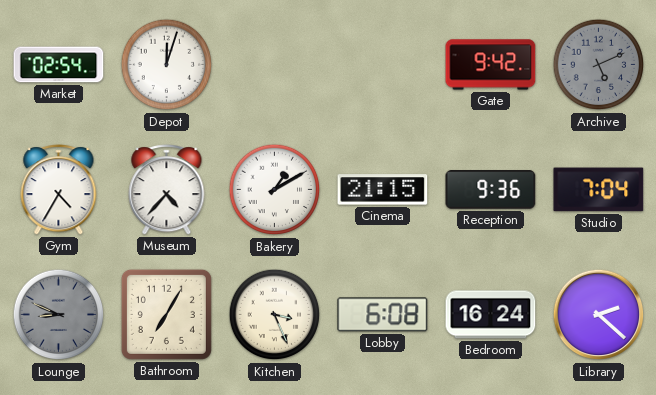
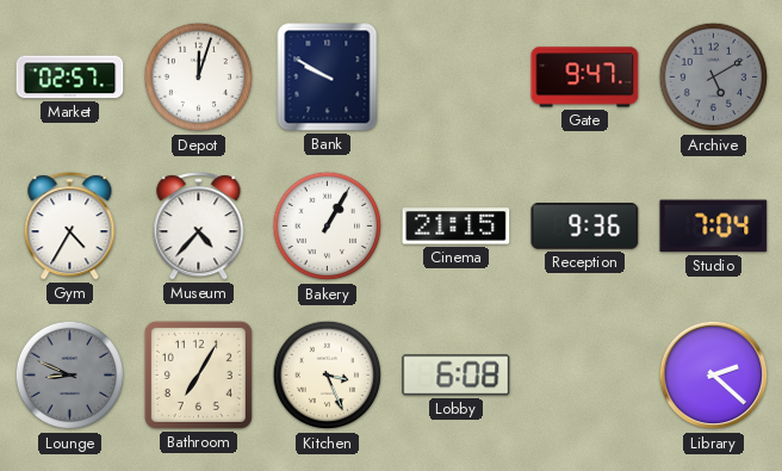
Market: 02:54 -> 02:57
Bank: none -> 9:50
Gate: 9:42 -> 9:47
Archive: 5:11 -> 5:10
Bakery: 1:10 -> 1:05
Bedroom: 16:24 -> none
